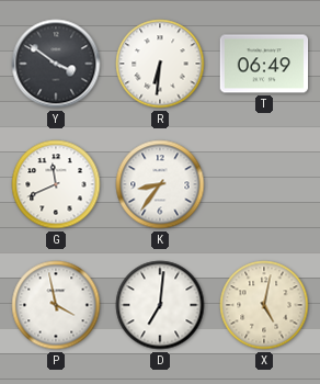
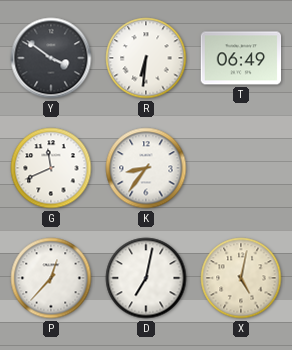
P: 3:58 -> 12:37
D: 7:01 -> 7:02
